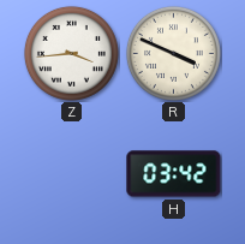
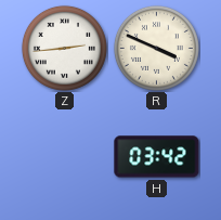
Z: 3:44 -> 2:44
